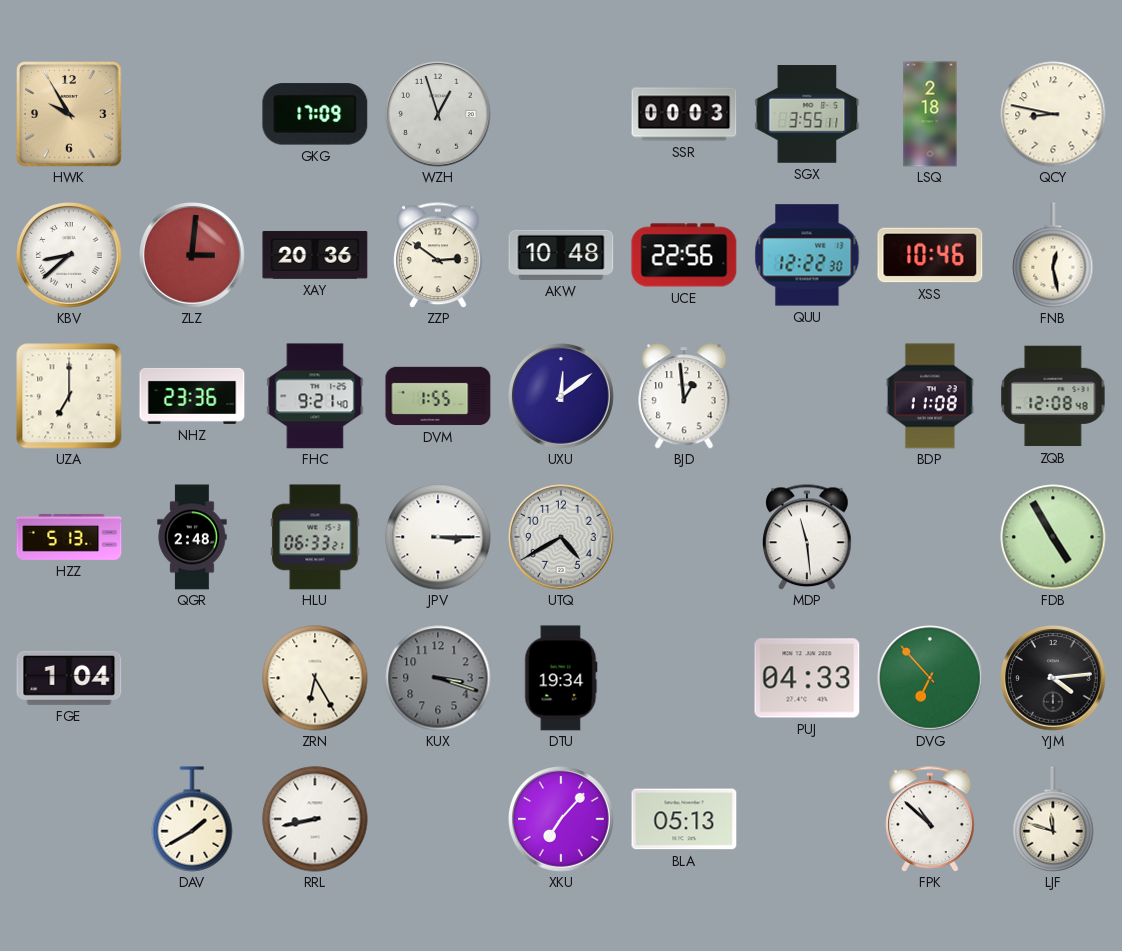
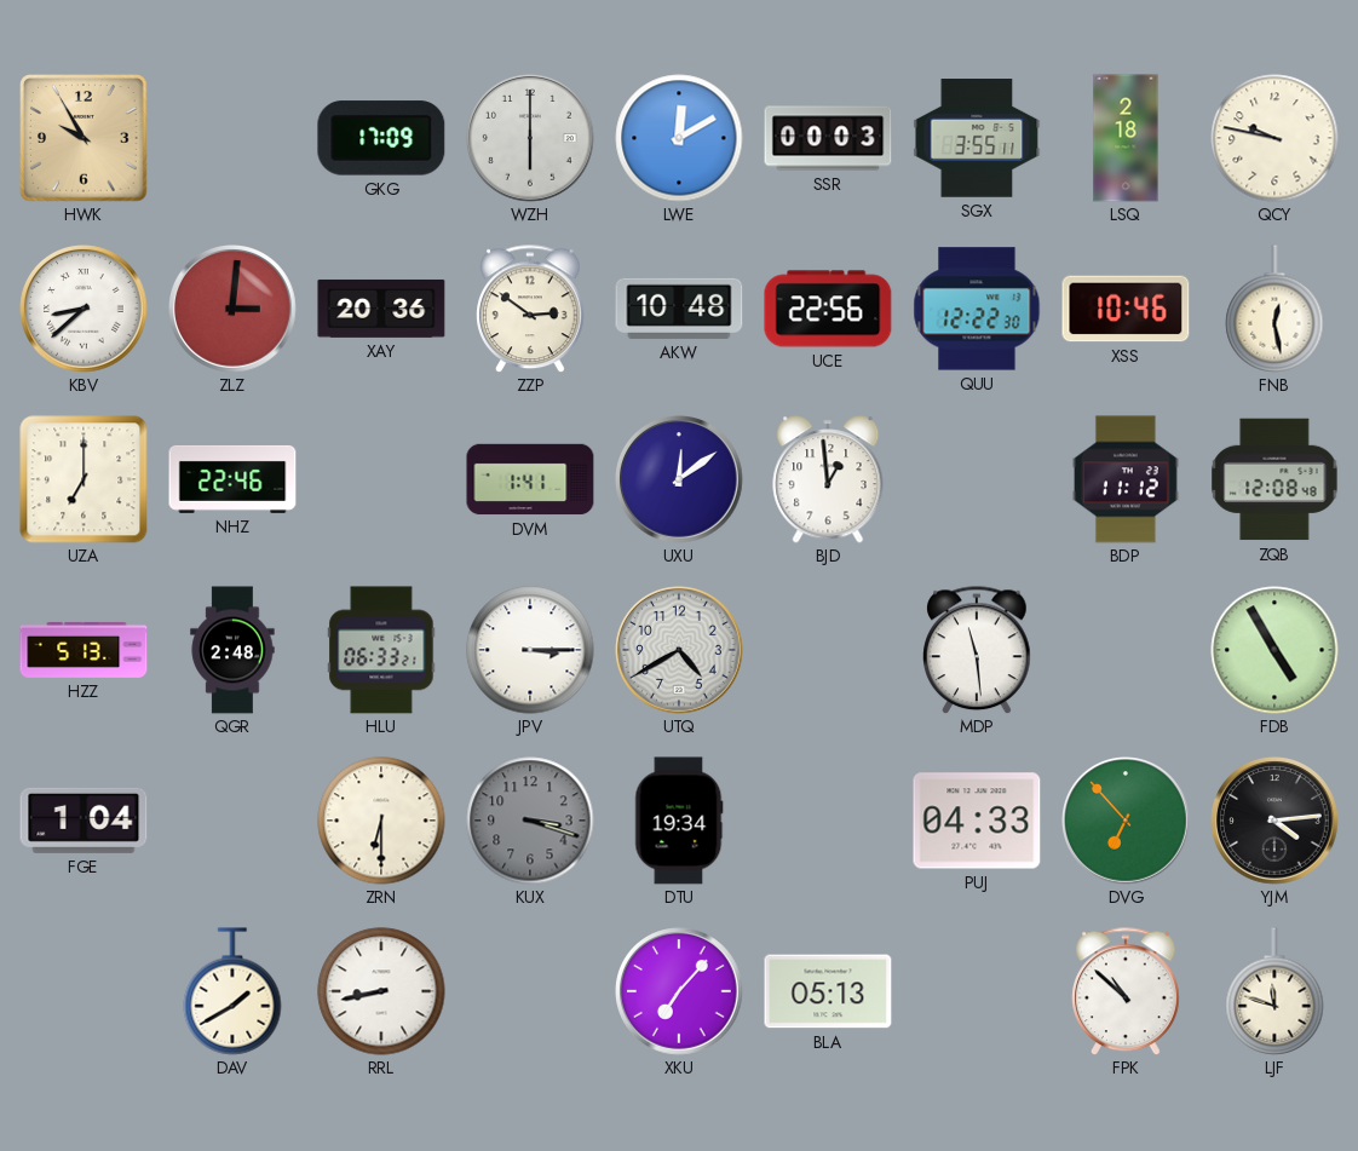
WZH: 12:57 -> 6:00
LWE: none -> 12:10
QCY: 8:47 -> 9:47
NHZ: 23:36 -> 22:46
FHC: 9:21 -> none
DVM: 1:55 -> 1:41
BDP: 11:08 -> 11:12
ZRN: 6:25 -> 6:30
